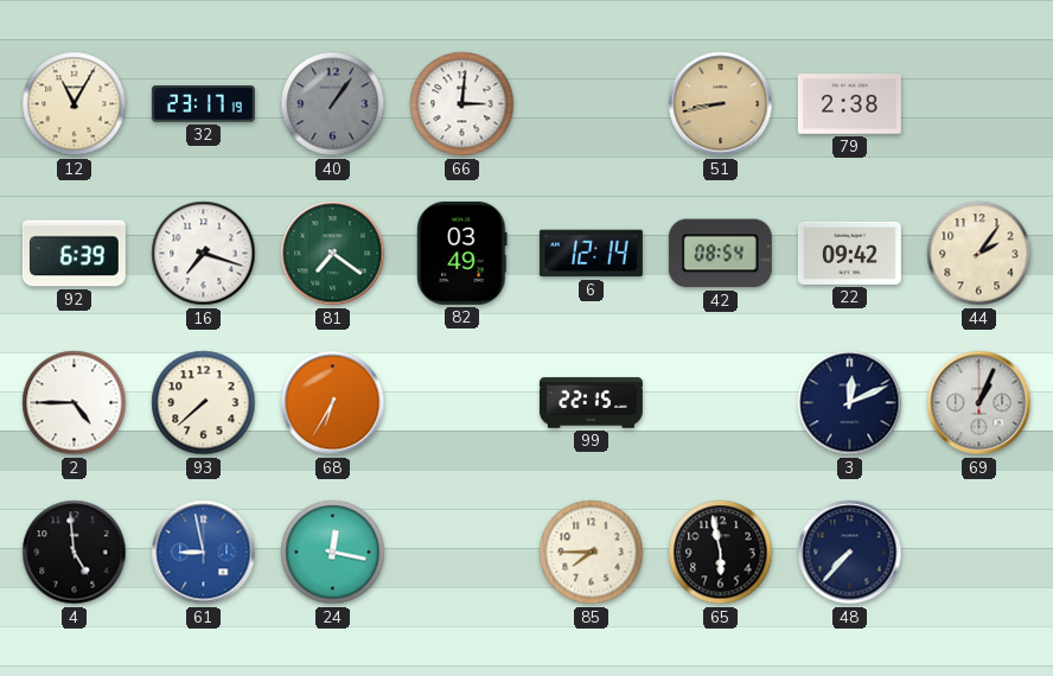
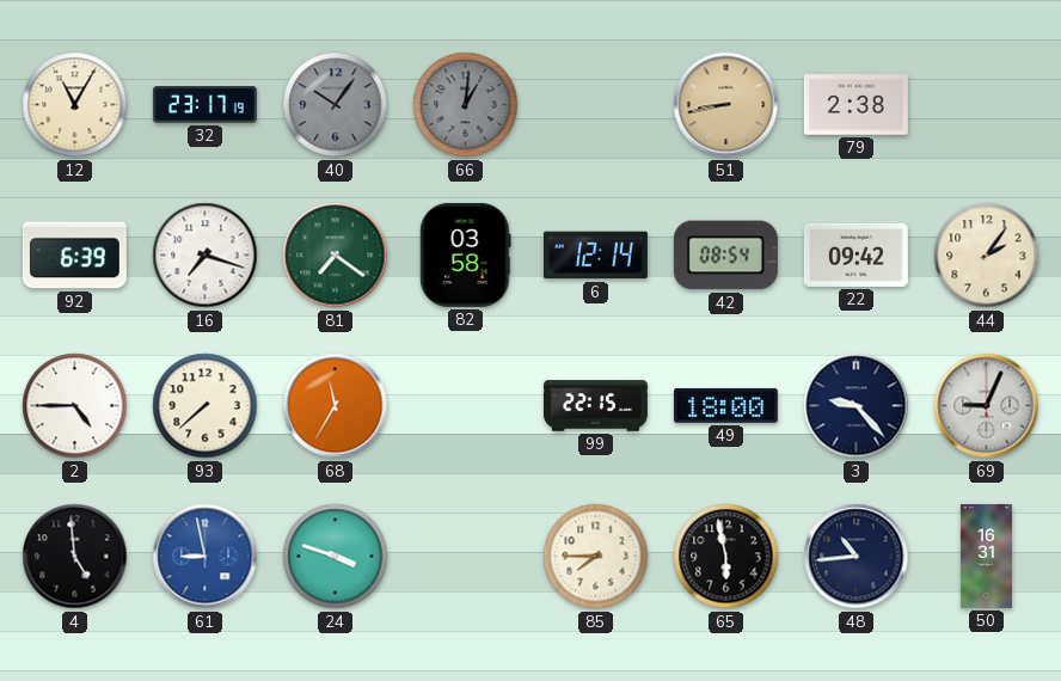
40: 1:06 -> 10:06
66: 3:01 -> 1:01
66 dial: white -> grey
82: 03:49 -> 03:58
68: 6:35 -> 11:35
49: none -> 18:00
3: 12:11 -> 9:23
69: 1:04 -> 9:04
24: 12:17 -> 3:48
48: 7:37 -> 10:44
50: none -> 16:31
